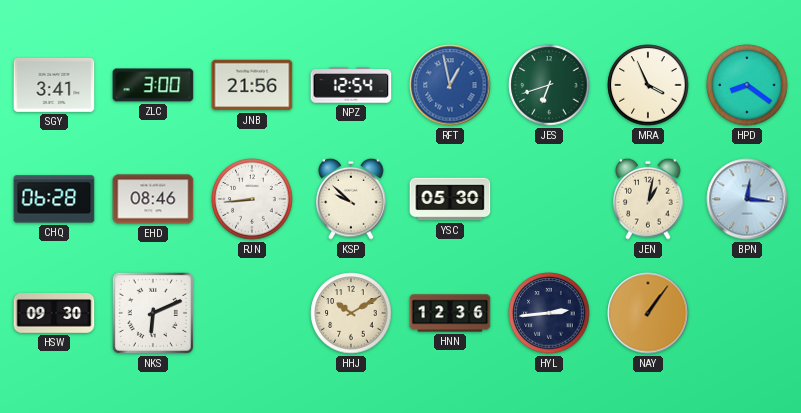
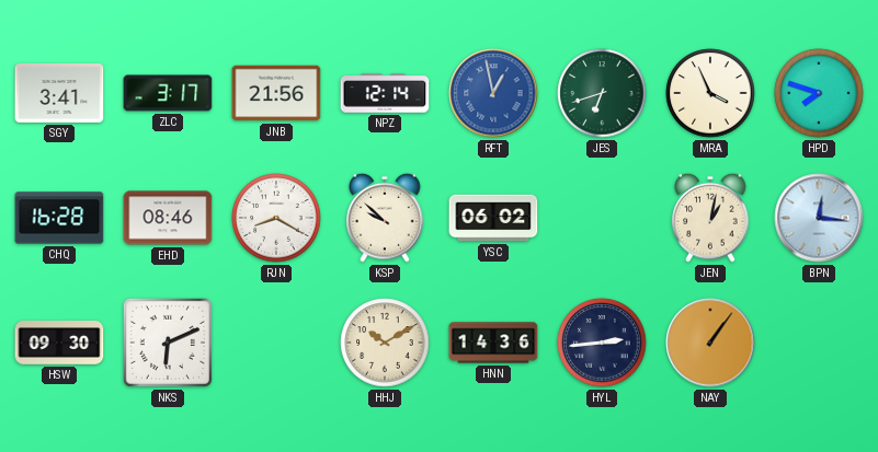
ZLC: 3:00 -> 3:17
NPZ: 12:54 -> 12:14
HPD: 8:21 -> 7:48
CHQ: 06:28 -> 16:28
RJN: 8:44 -> 8:20
YSC: 05:30 -> 06:02
HNN: 12:36 -> 14:36
